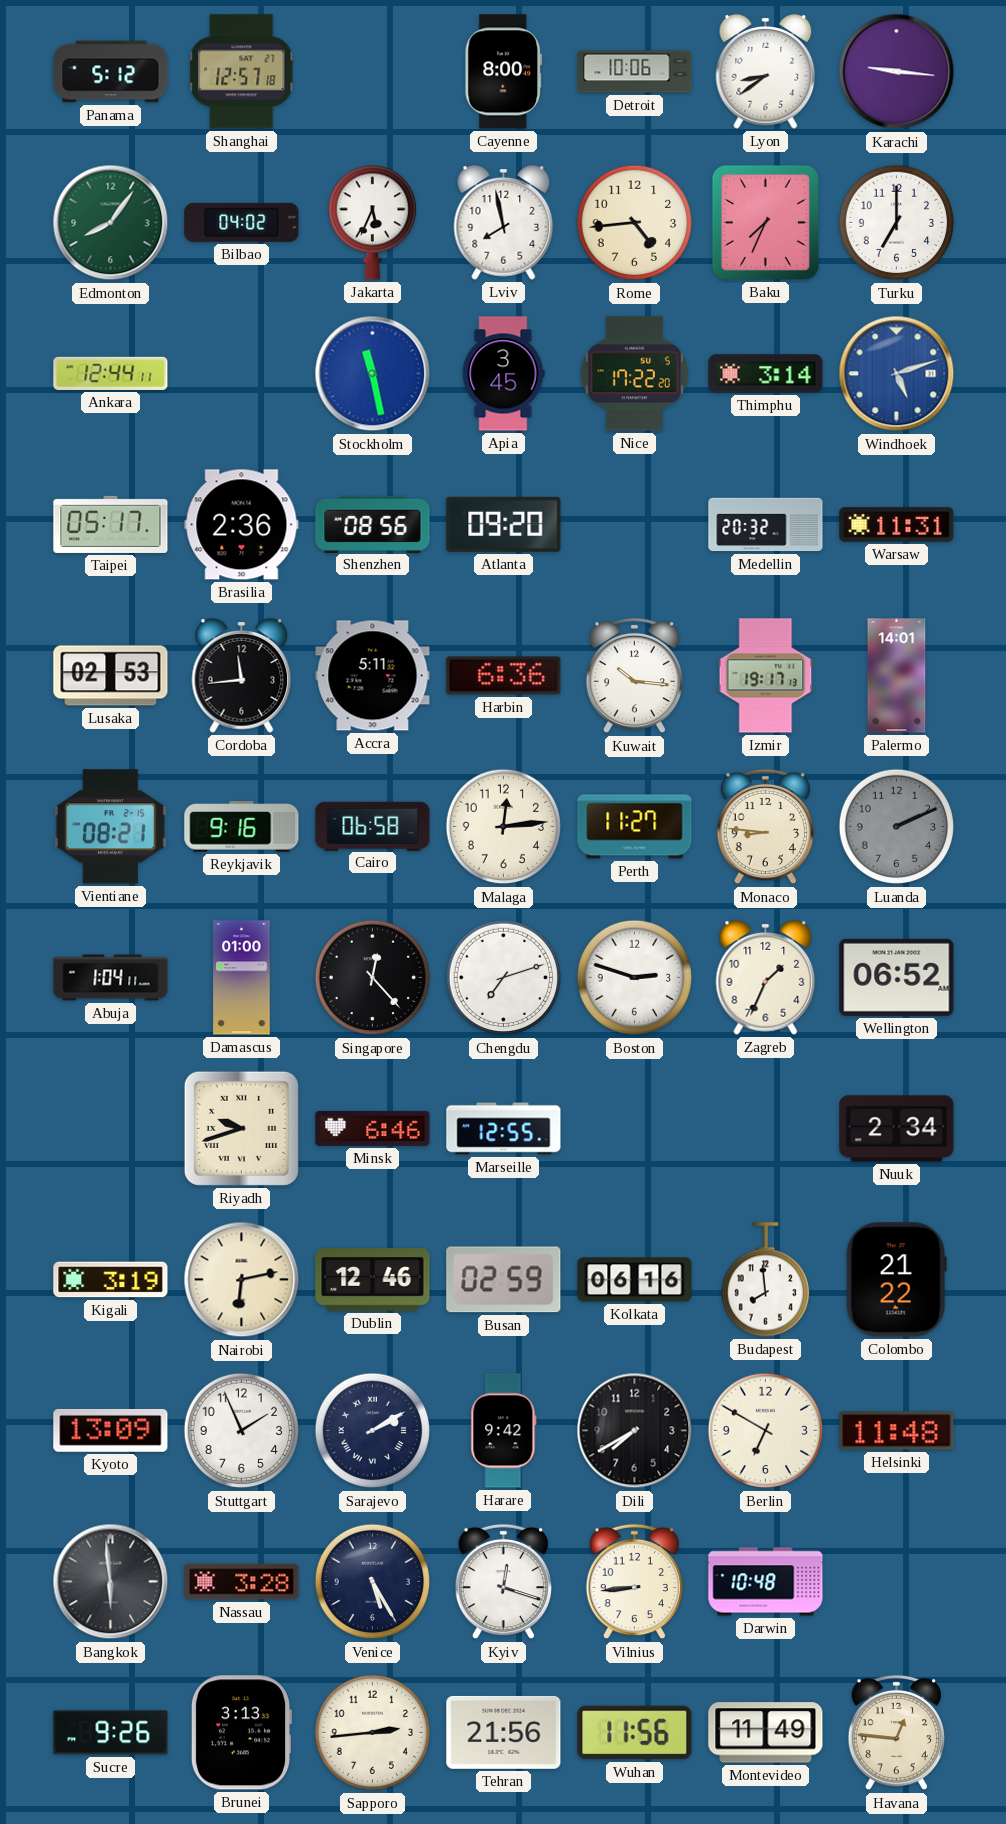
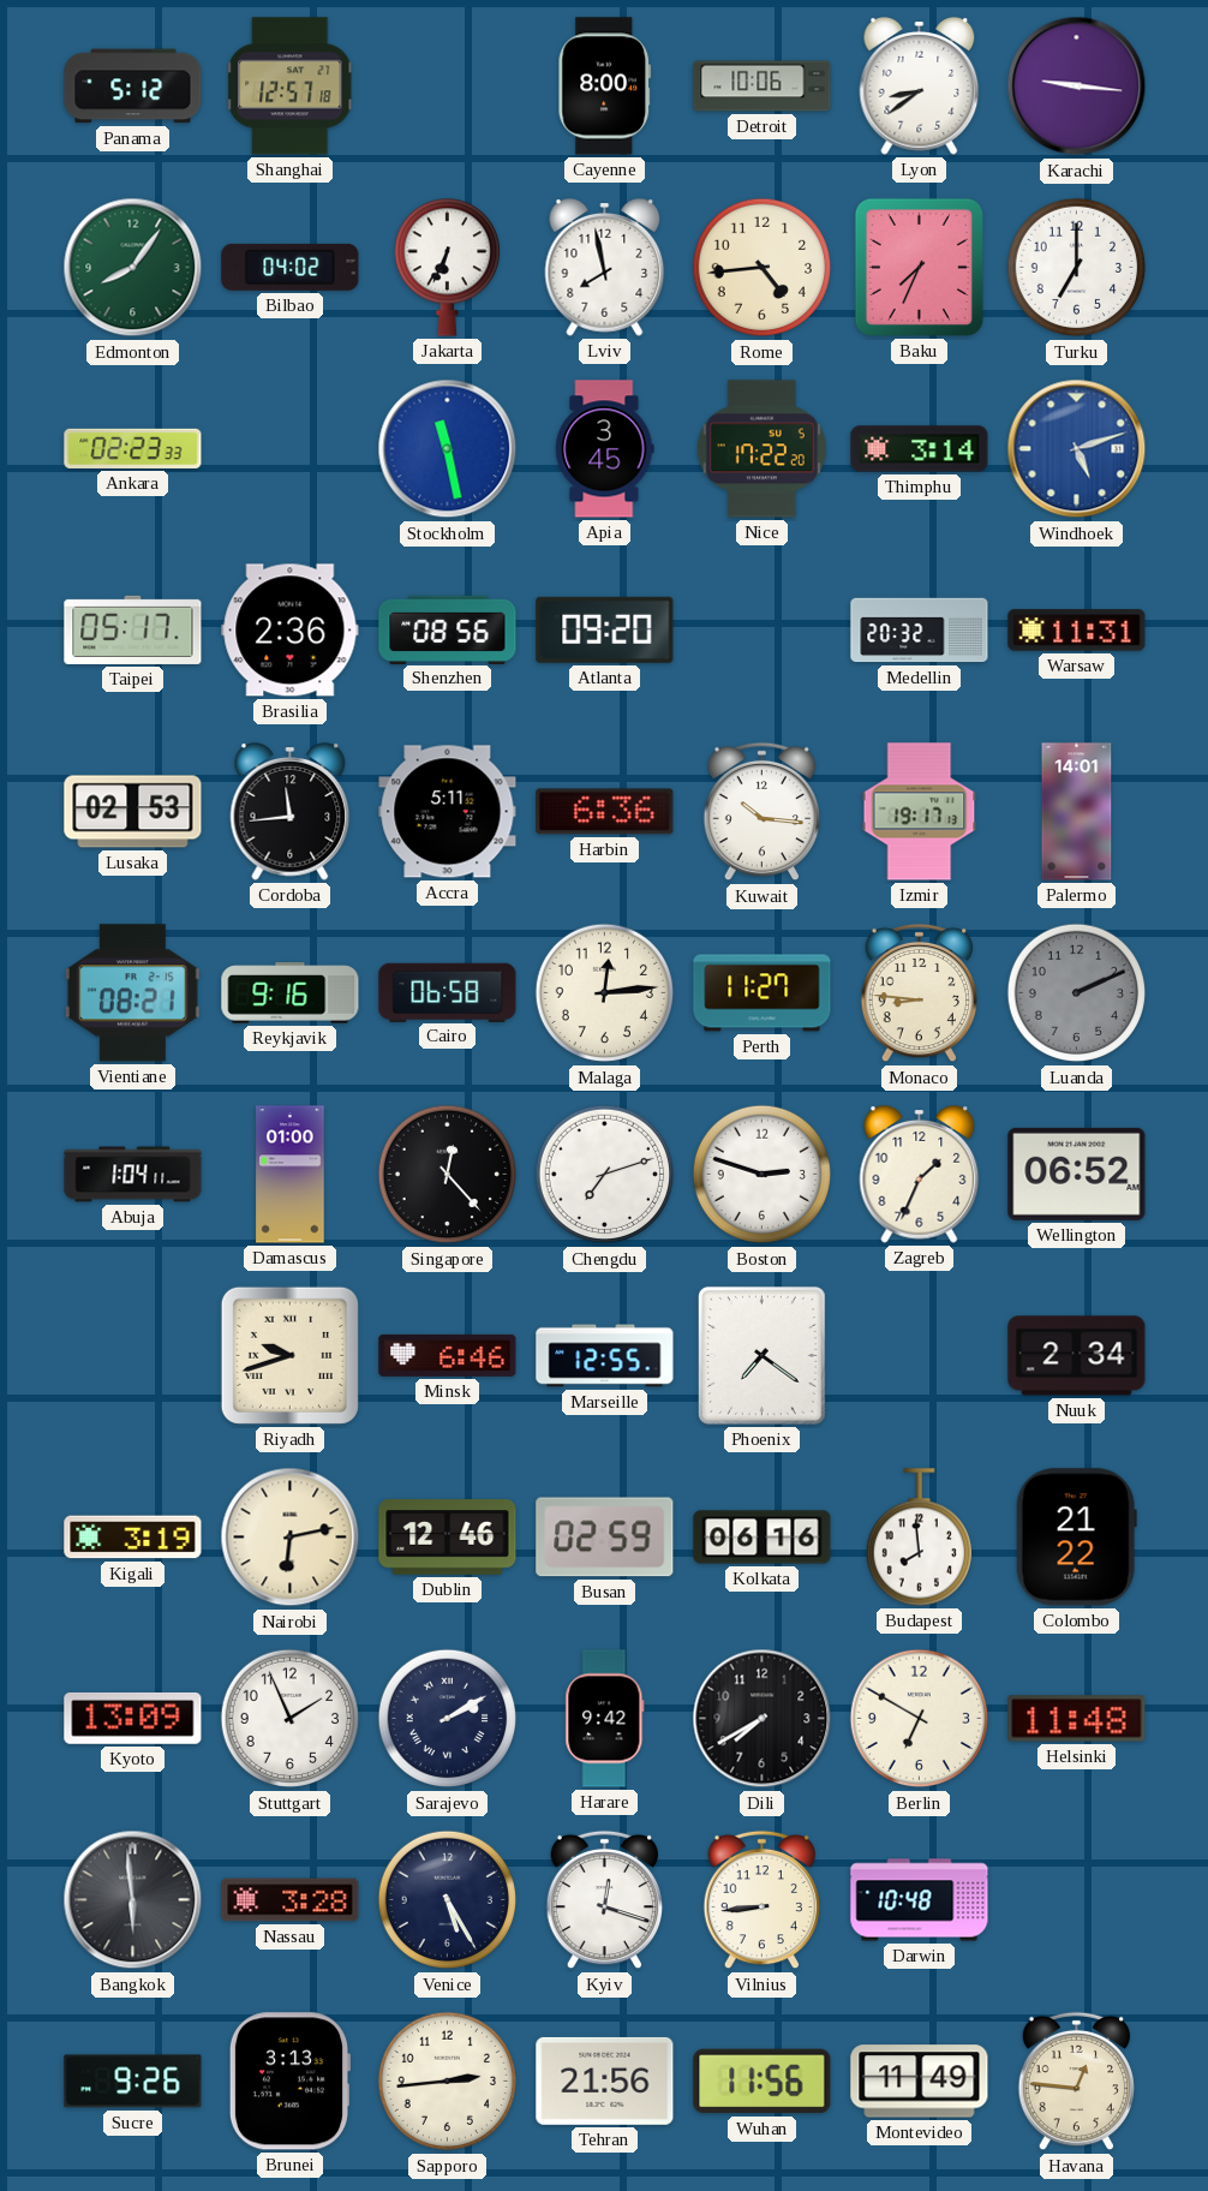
Jakarta: 5:34 -> 6:34
Ankara: 12:44 -> 02:23
Phoenix: none -> 7:21
